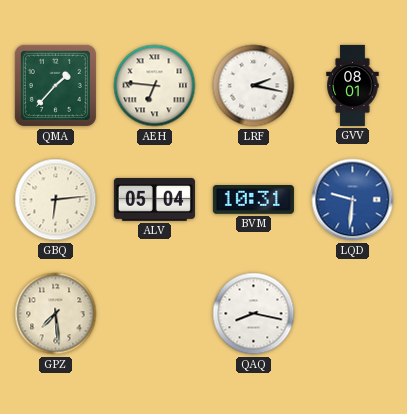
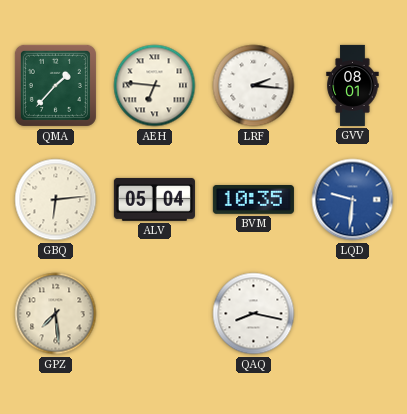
LRF: 2:17 -> 2:16
BVM: 10:31 -> 10:35
